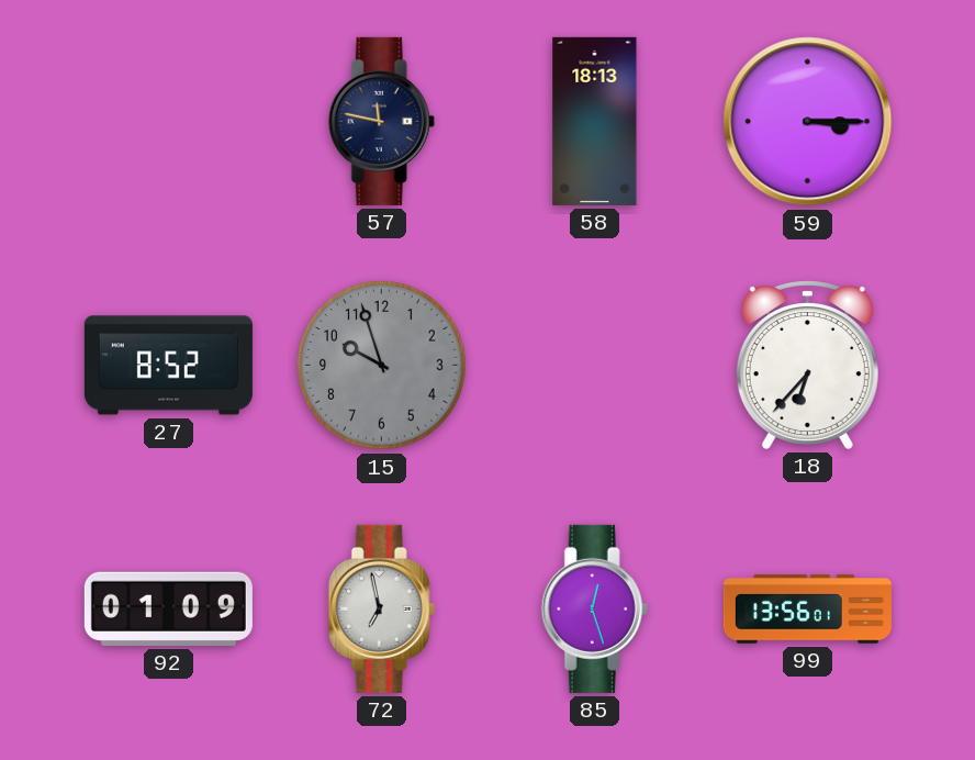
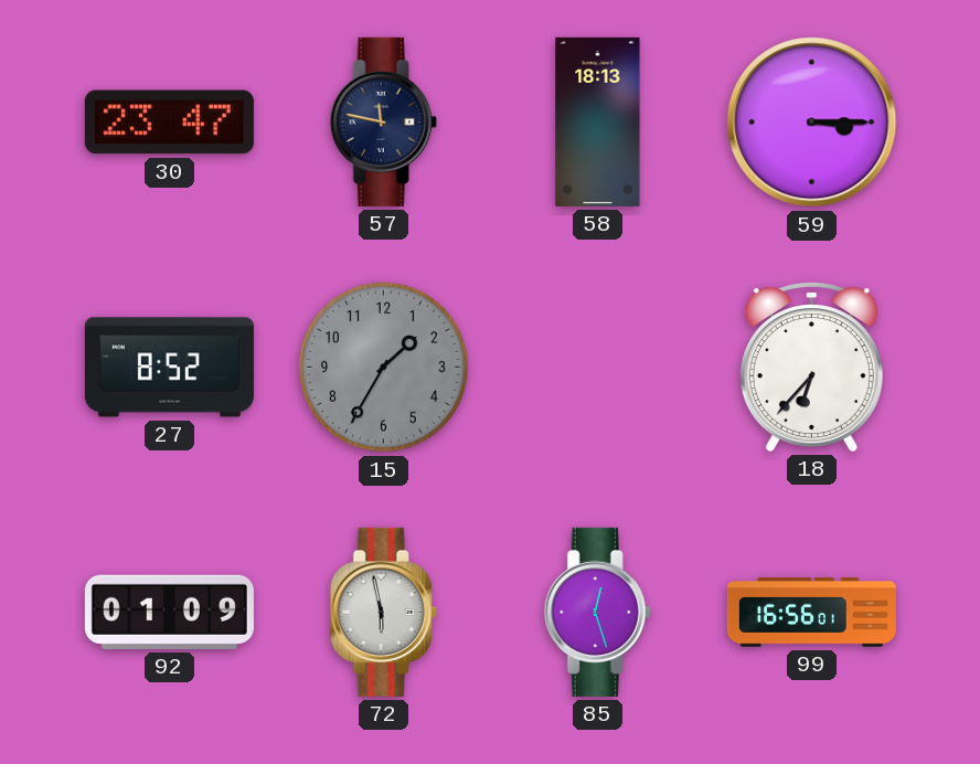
30: none -> 23:47
15: 9:57 -> 1:35
72: 6:58 -> 5:58
99: 13:56 -> 16:56
